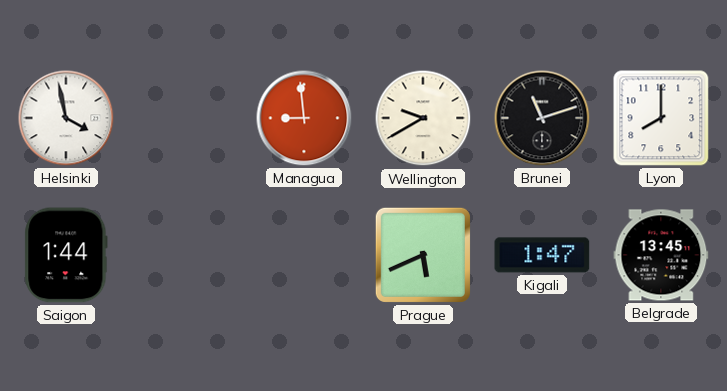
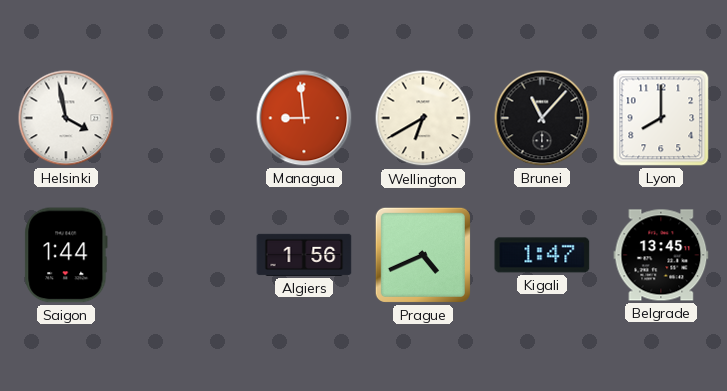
Wellington: 9:40 -> 6:40
Brunei: 11:12 -> 11:07
Algiers: none -> 1:56
Prague: 5:41 -> 4:41
